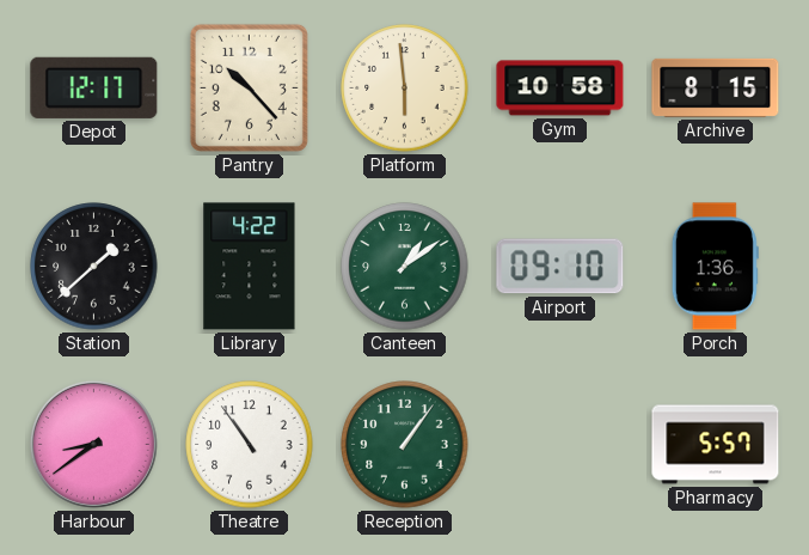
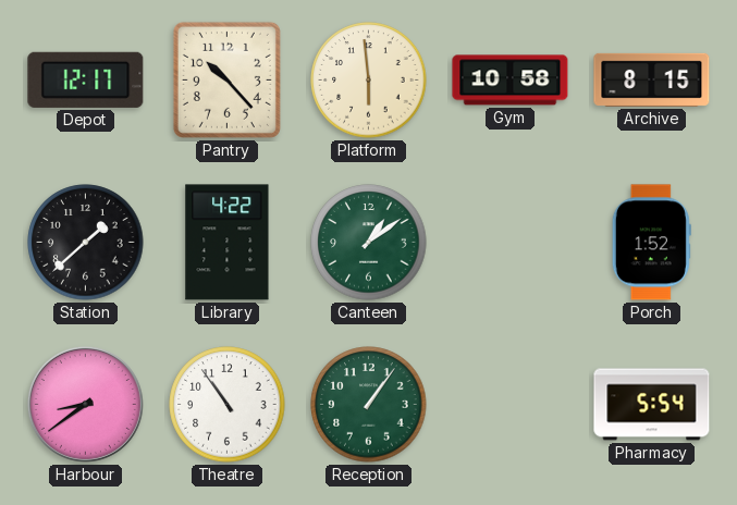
Airport: 09:10 -> none
Porch: 1:36 -> 1:52
Pharmacy: 5:57 -> 5:54
